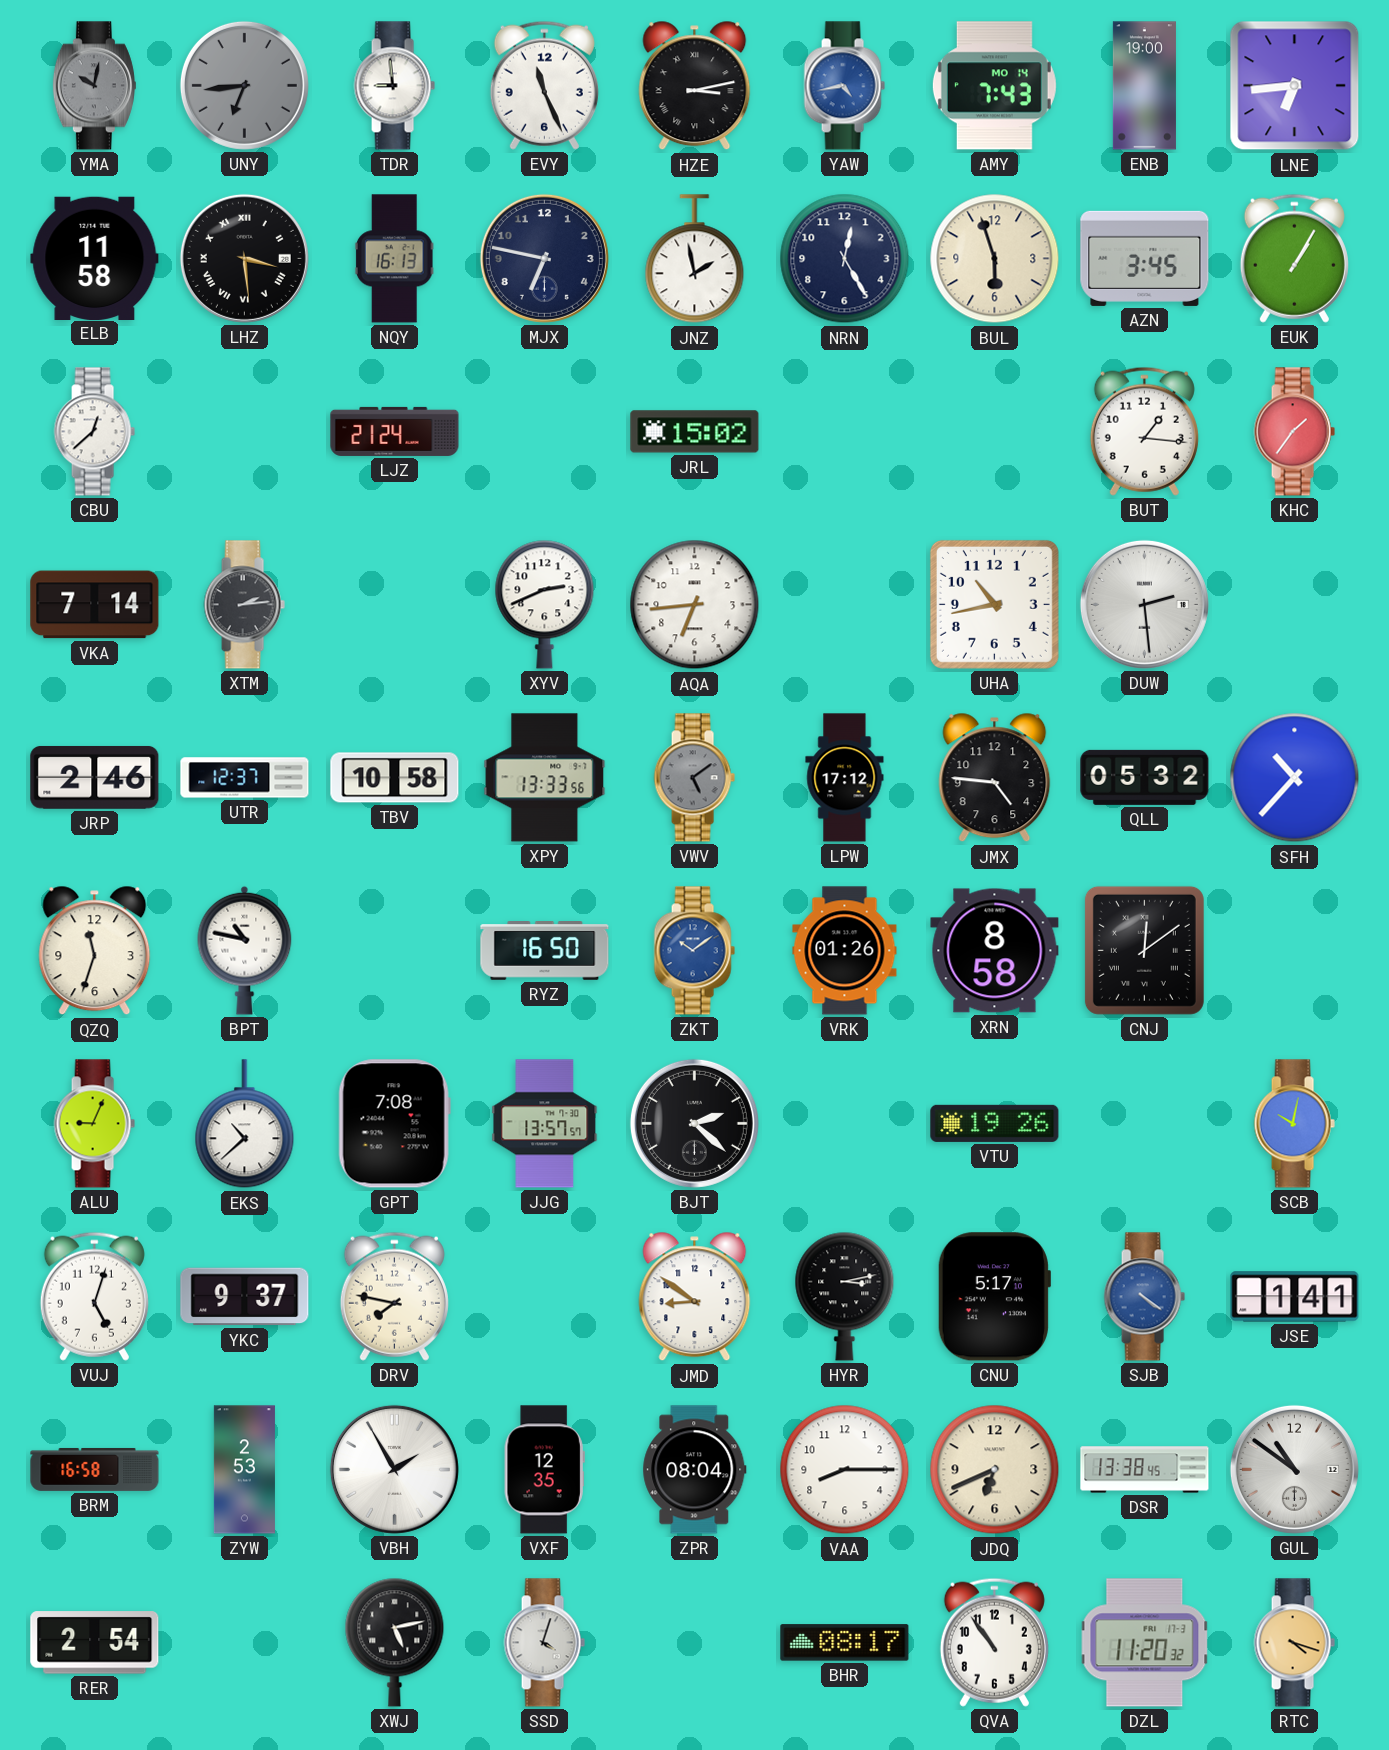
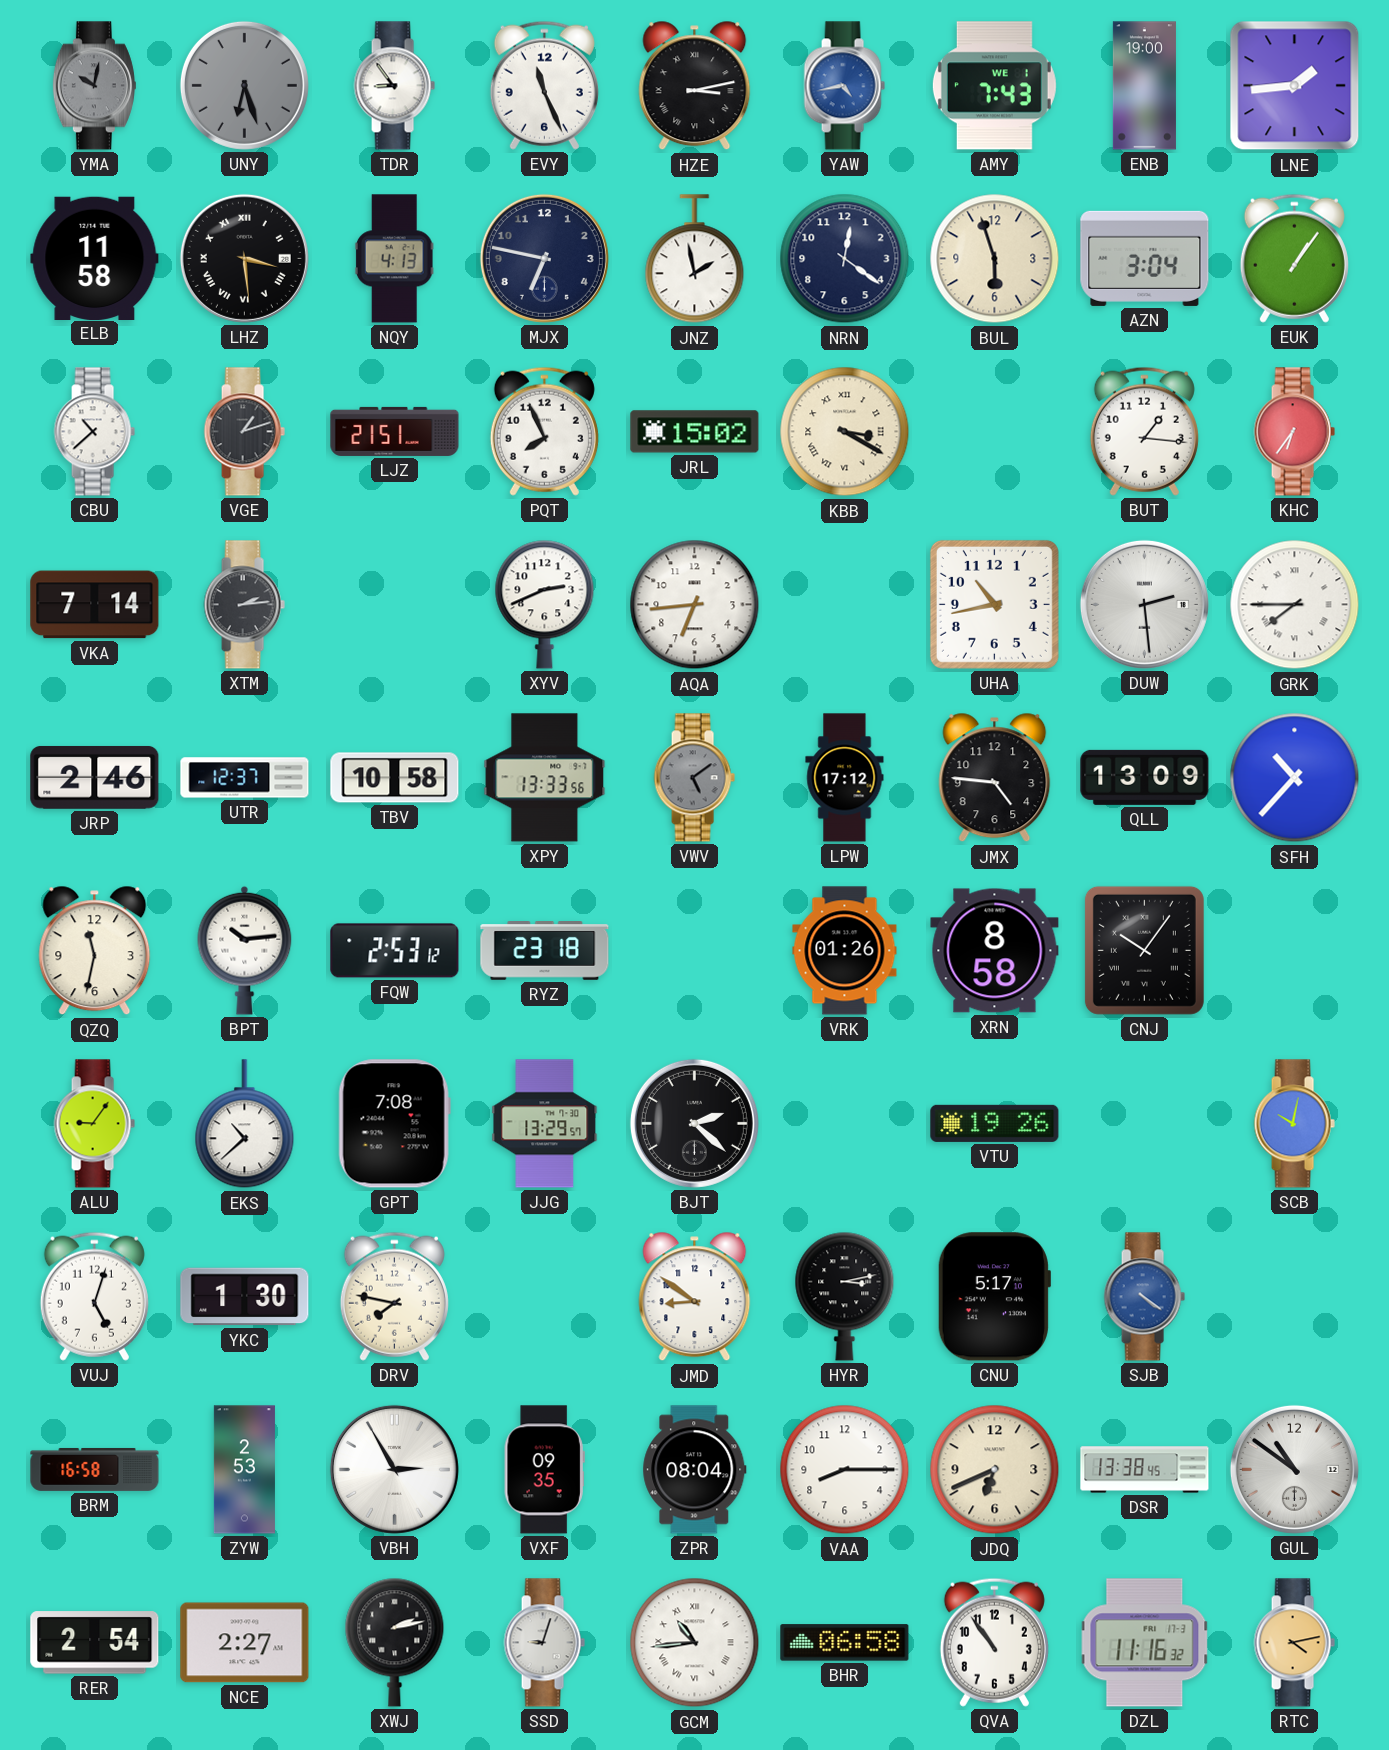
UNY: 6:44 -> 6:27
TDR: 8:59 -> 8:54
AMY date: MO 14 -> WE 1
LNE: 6:44 -> 1:44
NQY: 16:13 -> 4:13
NRN: 12:25 -> 12:21
AZN: 3:45 -> 3:04
EUK: 1:05 -> 1:06
CBU: 12:38 -> 10:38
VGE: none -> 1:12
LJZ: 21:24 -> 21:51
PQT: none -> 7:56
KBB: none -> 3:20
KHC: 1:36 -> 6:36
GRK: none -> 7:45
QLL: 05:32 -> 13:09
QZQ: 11:33 -> 11:32
BPT: 10:47 -> 10:14
FQW: none -> 2:53
RYZ: 16:50 -> 23:18
ZKT: 10:09 -> none
CNJ: 12:09 -> 10:06
ALU: 9:04 -> 9:06
JJG: 13:57 -> 13:29
YKC: 9:37 -> 1:30
JSE: 1:41 -> none
VBH: 1:55 -> 2:55
VXF: 12:35 -> 09:35
NCE: none -> 2:27
XWJ: 5:13 -> 2:13
SSD: 4:03 -> 9:03
GCM: none -> 10:44
BHR: 08:17 -> 06:58
DZL: 11:20 -> 11:16
RTC: 4:18 -> 4:13
